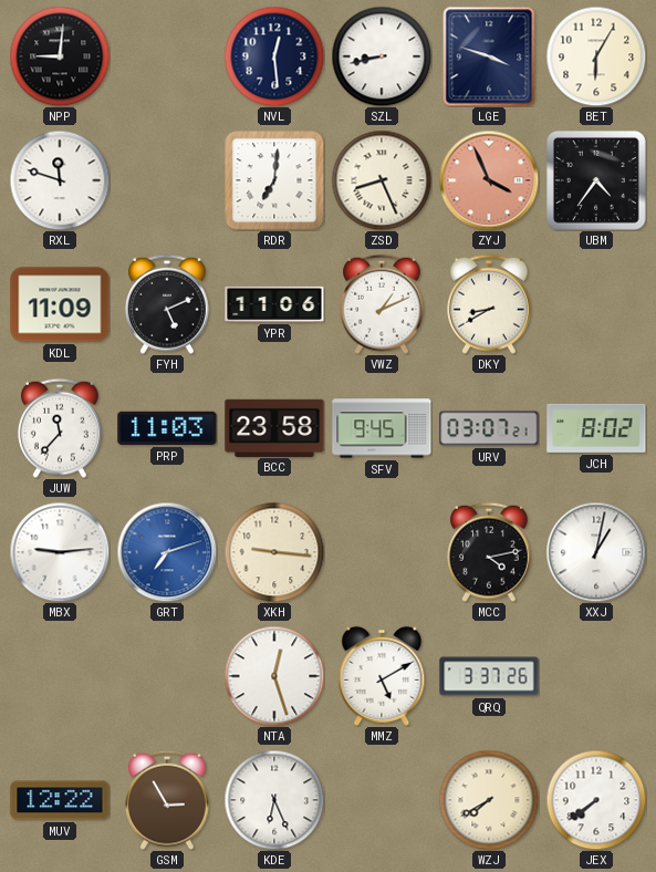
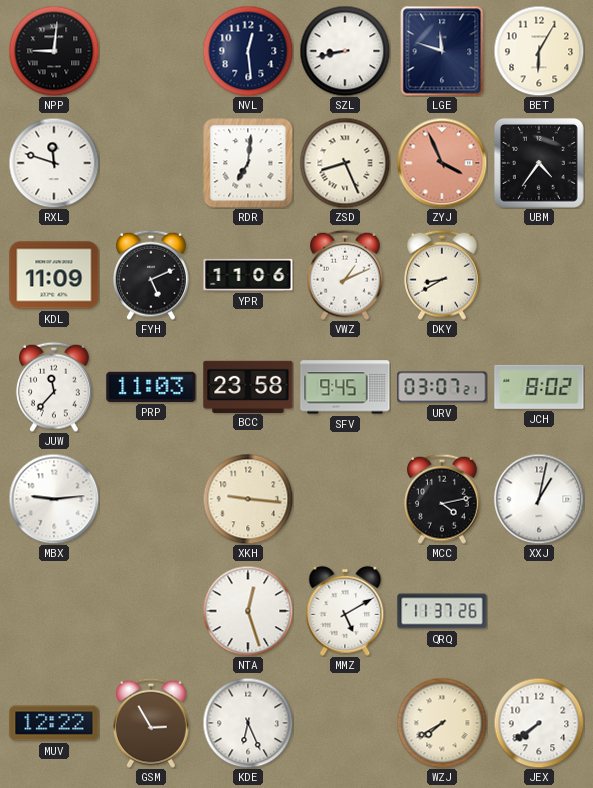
LGE: 3:48 -> 11:48
GRT: 7:12 -> none
QRQ: 3:37 -> 11:37
